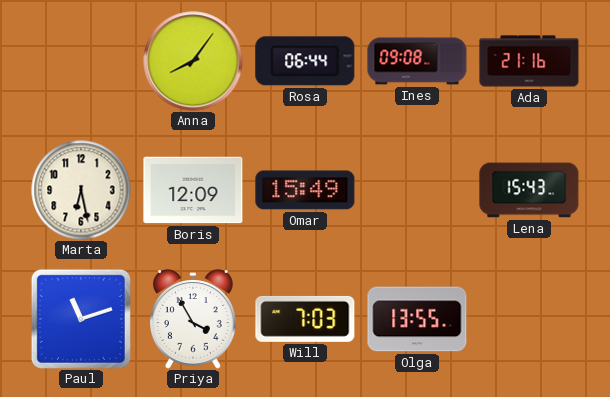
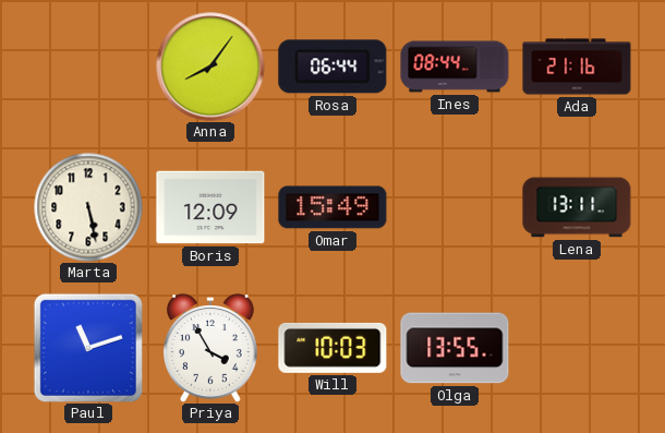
Ines: 09:08 -> 08:44
Marta: 6:28 -> 5:28
Lena: 15:43 -> 13:11
Will: 7:03 -> 10:03
